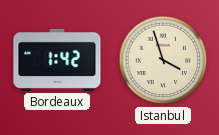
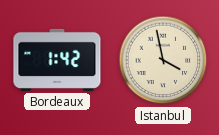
Istanbul: 3:57 -> 3:58
